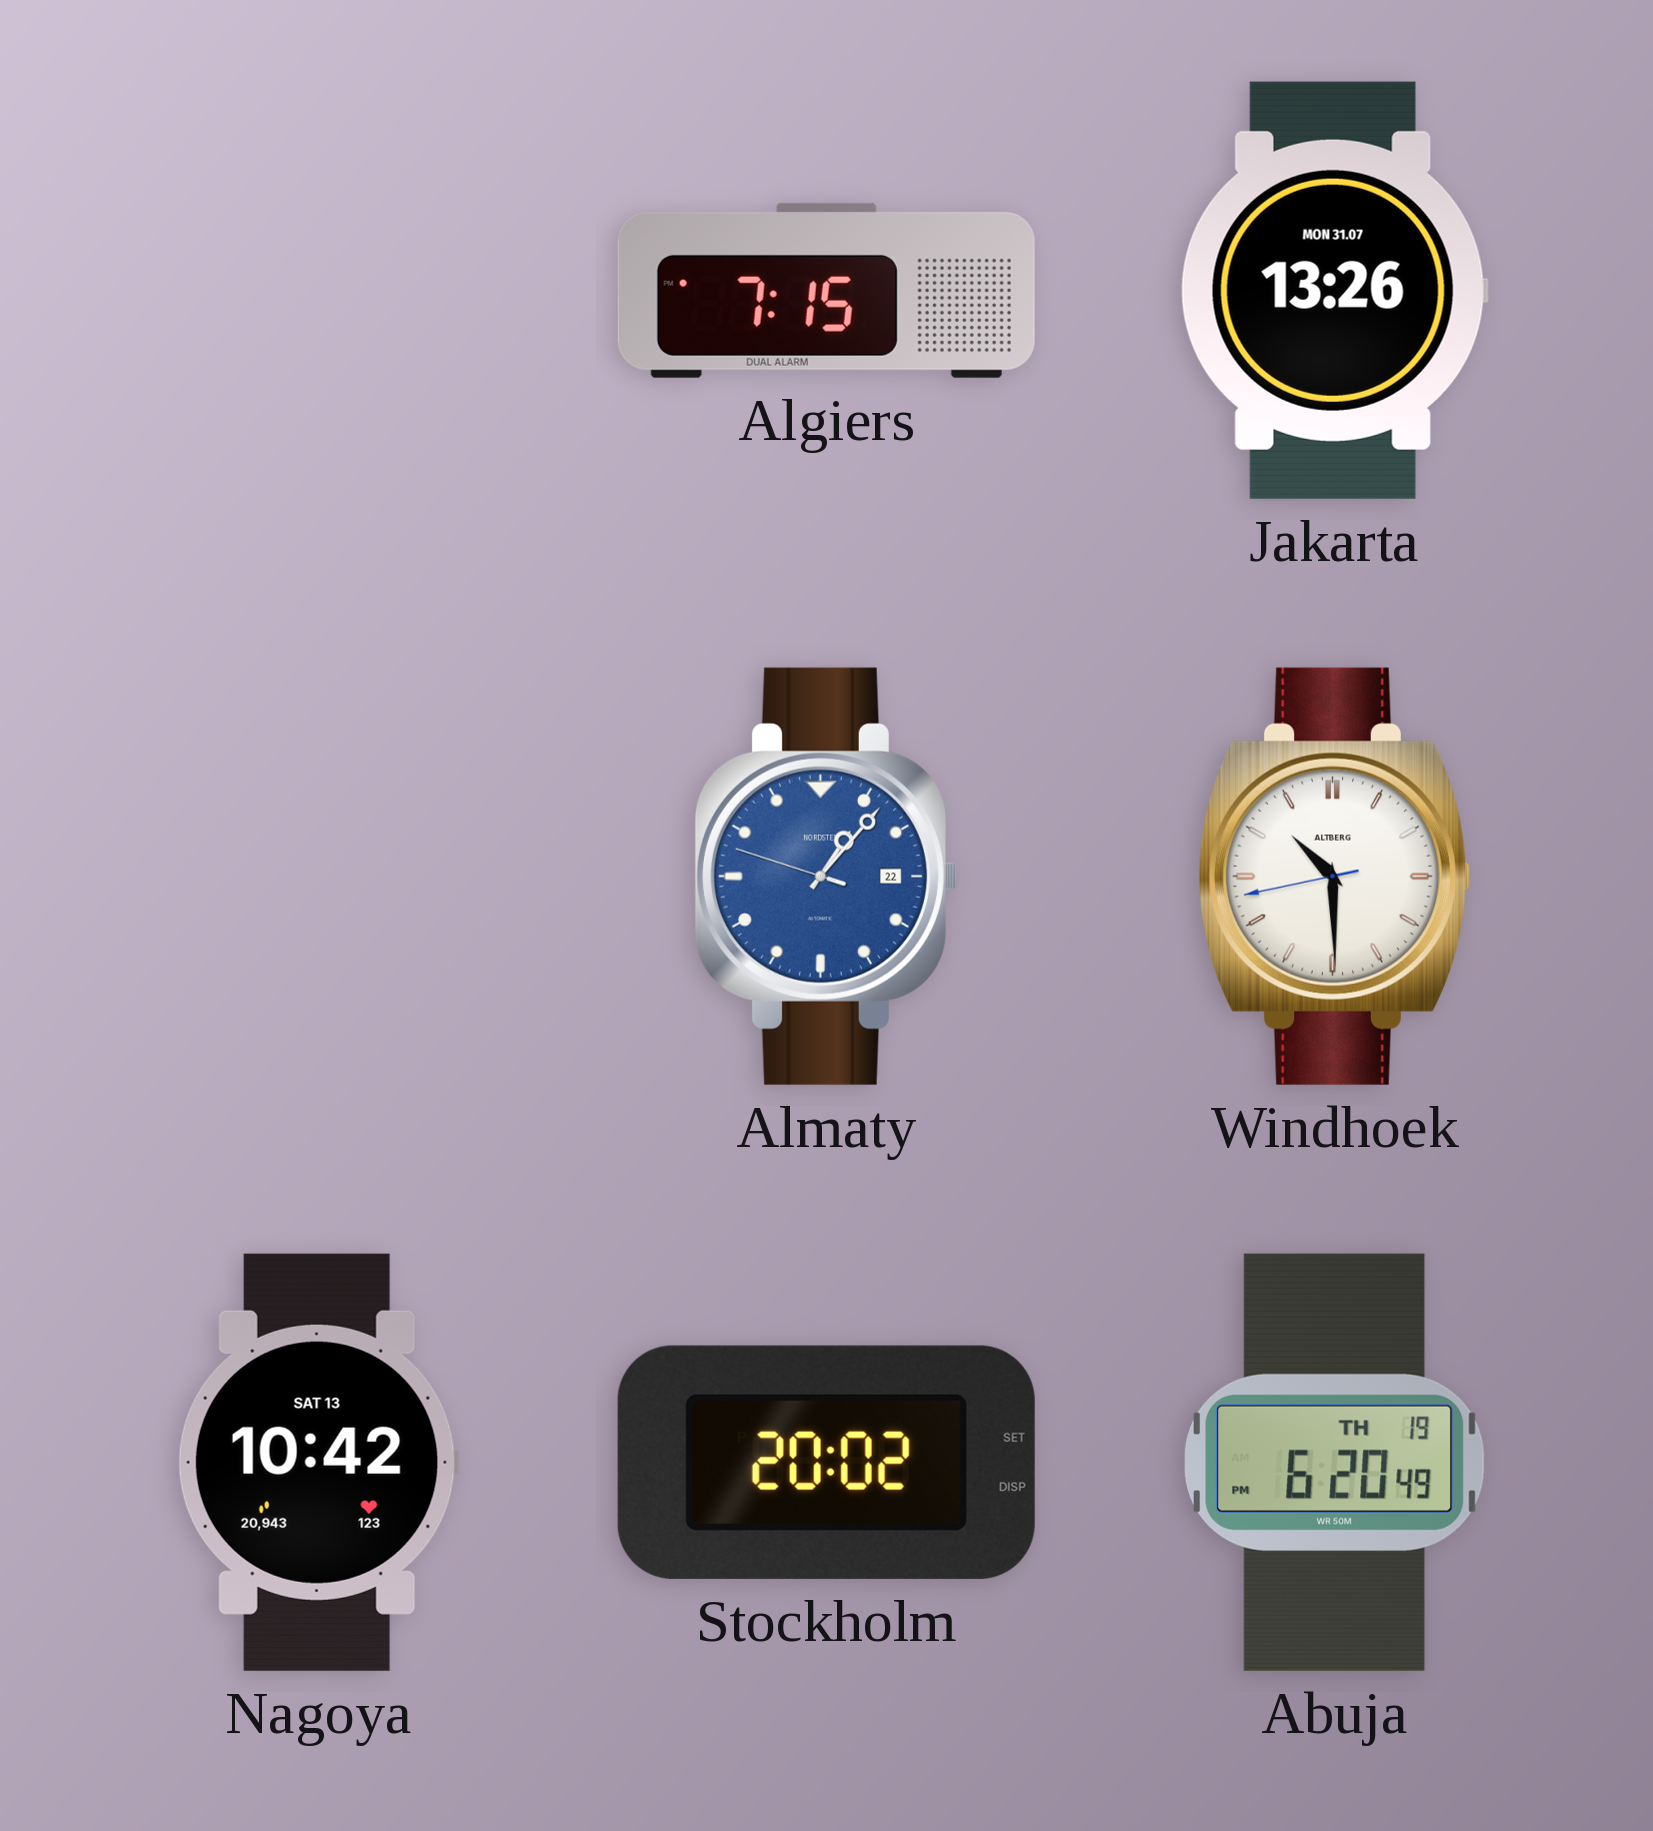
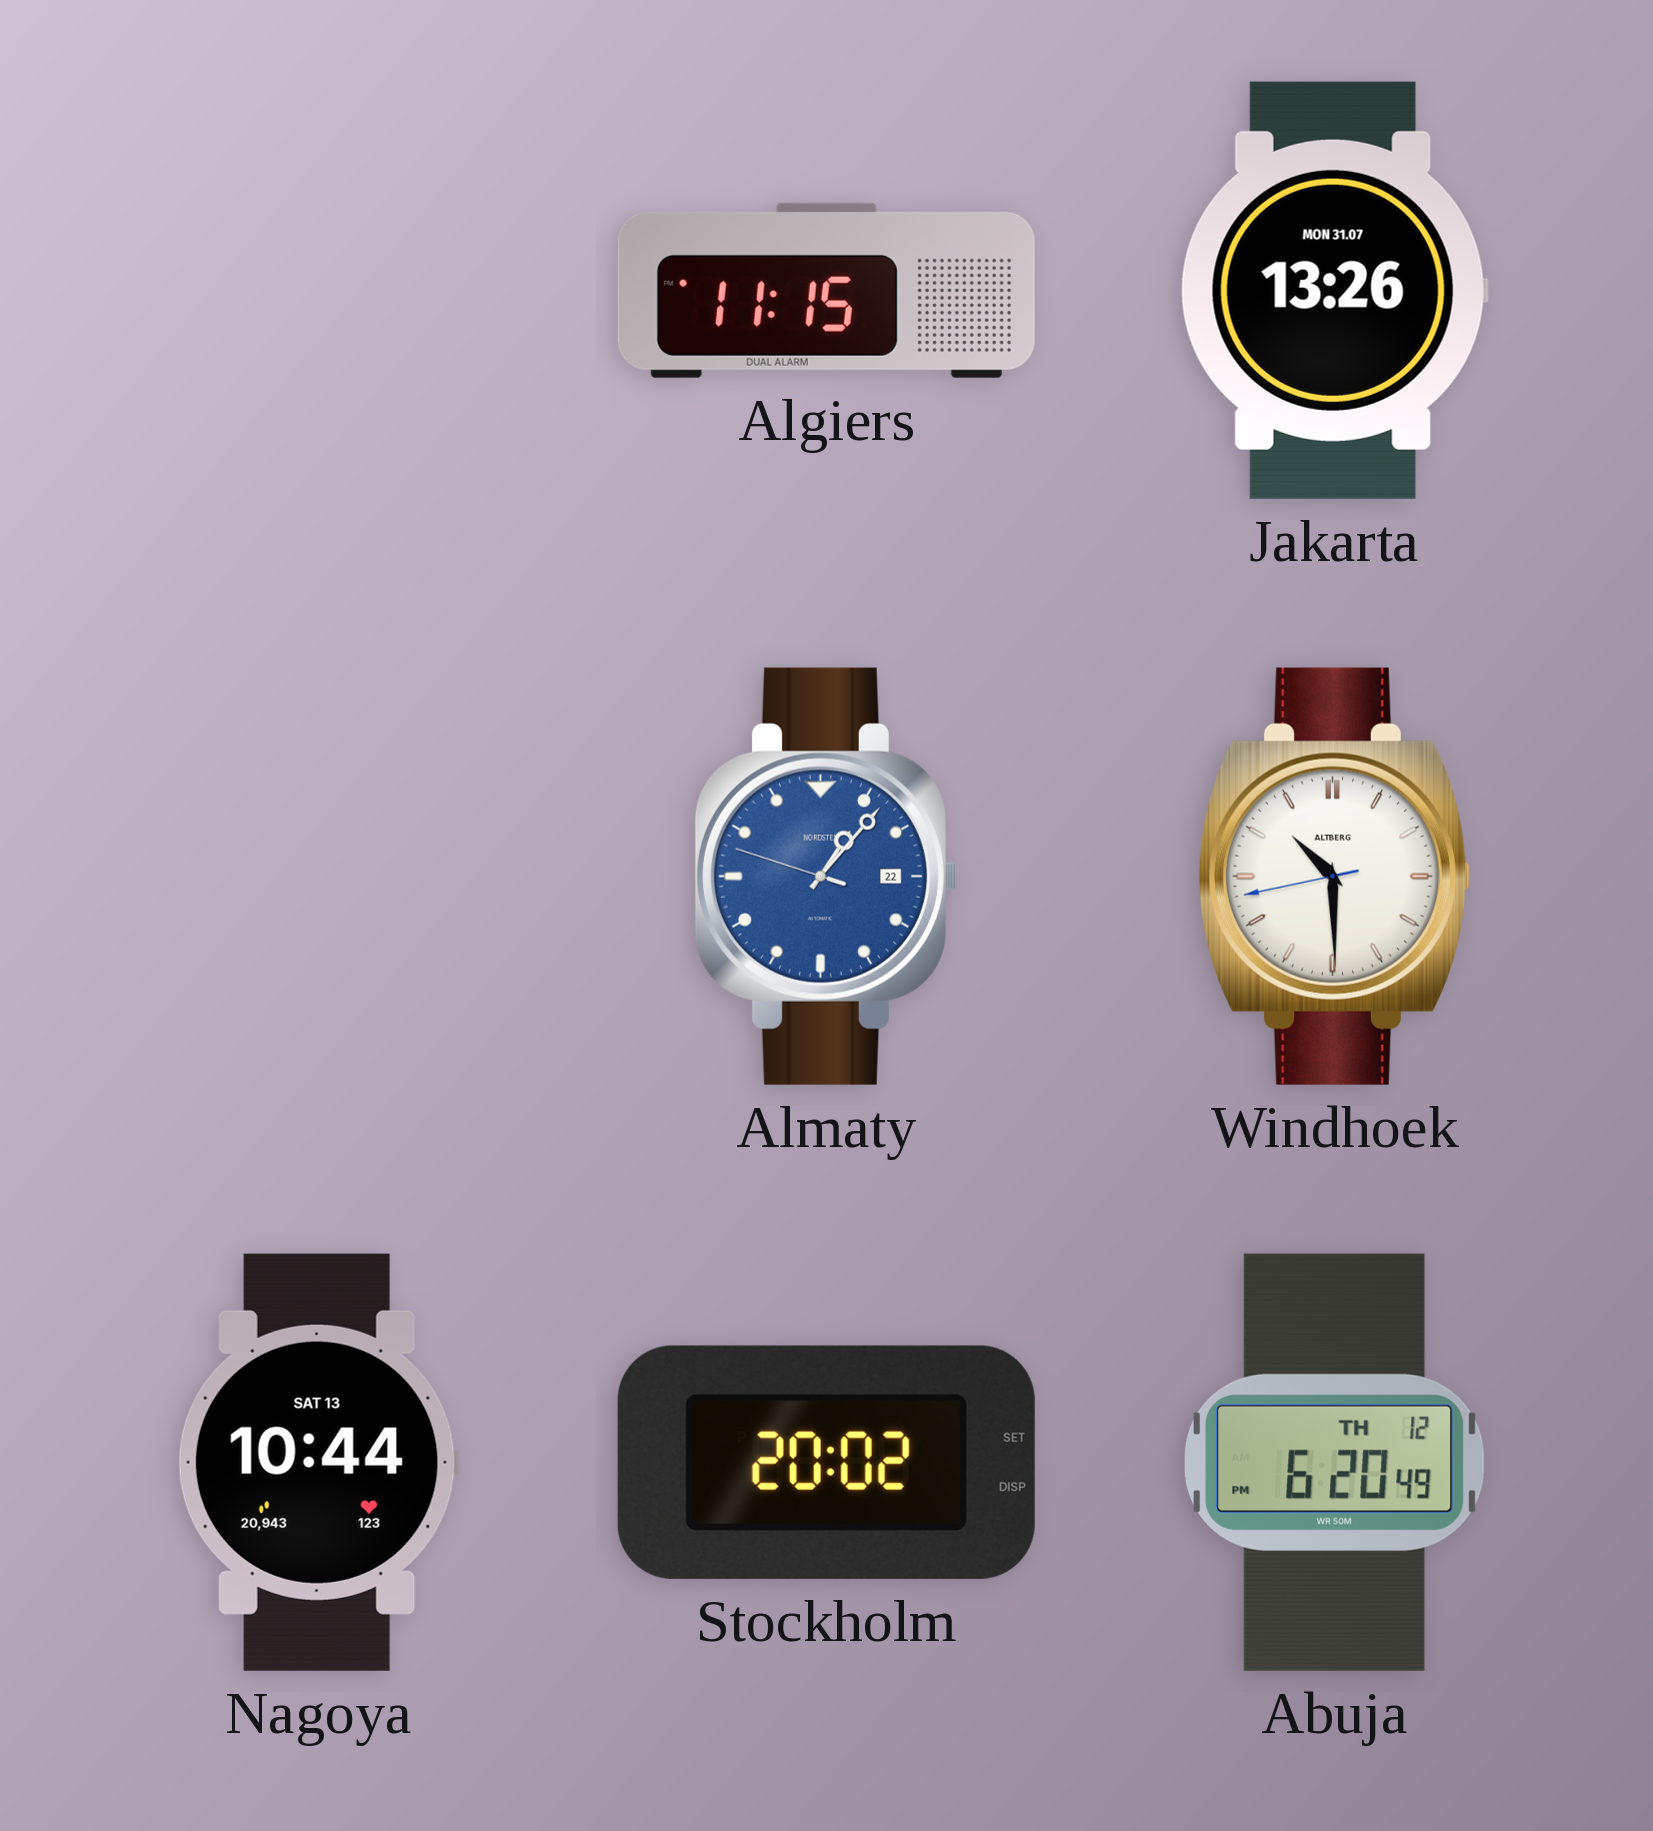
Algiers: 7:15 -> 11:15
Nagoya: 10:42 -> 10:44
Abuja date: TH 19 -> TH 12
